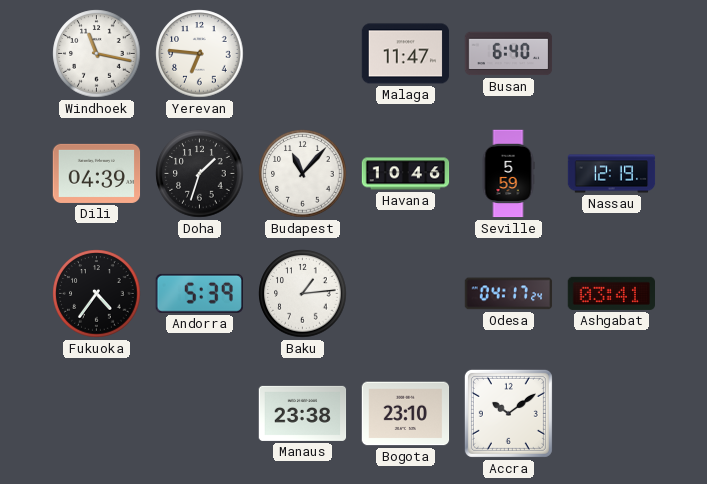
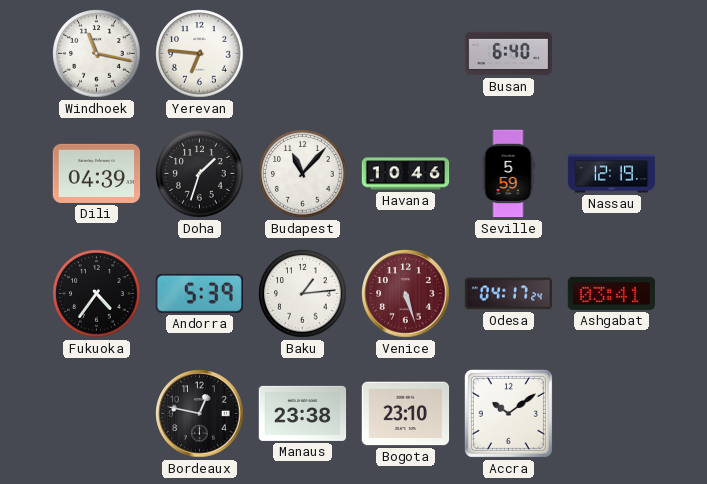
Malaga: 11:47 -> none
Venice: none -> 5:27
Bordeaux: none -> 12:47
